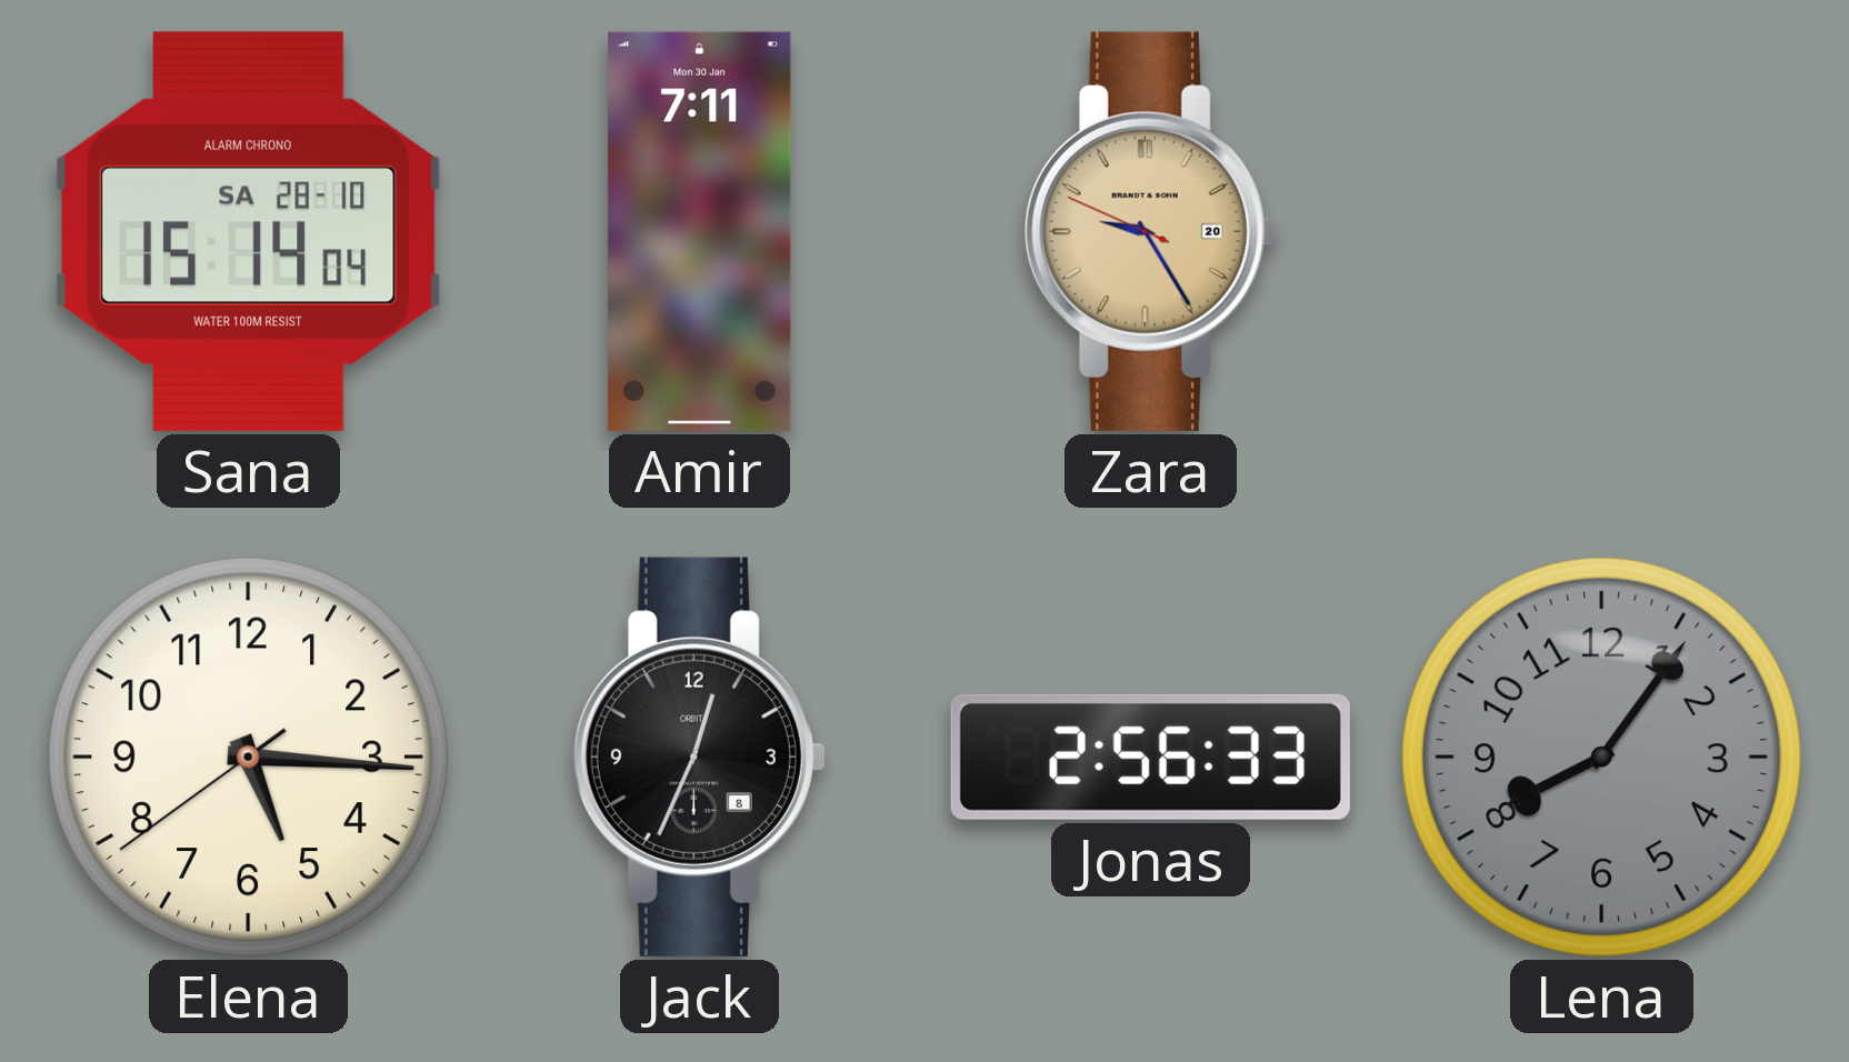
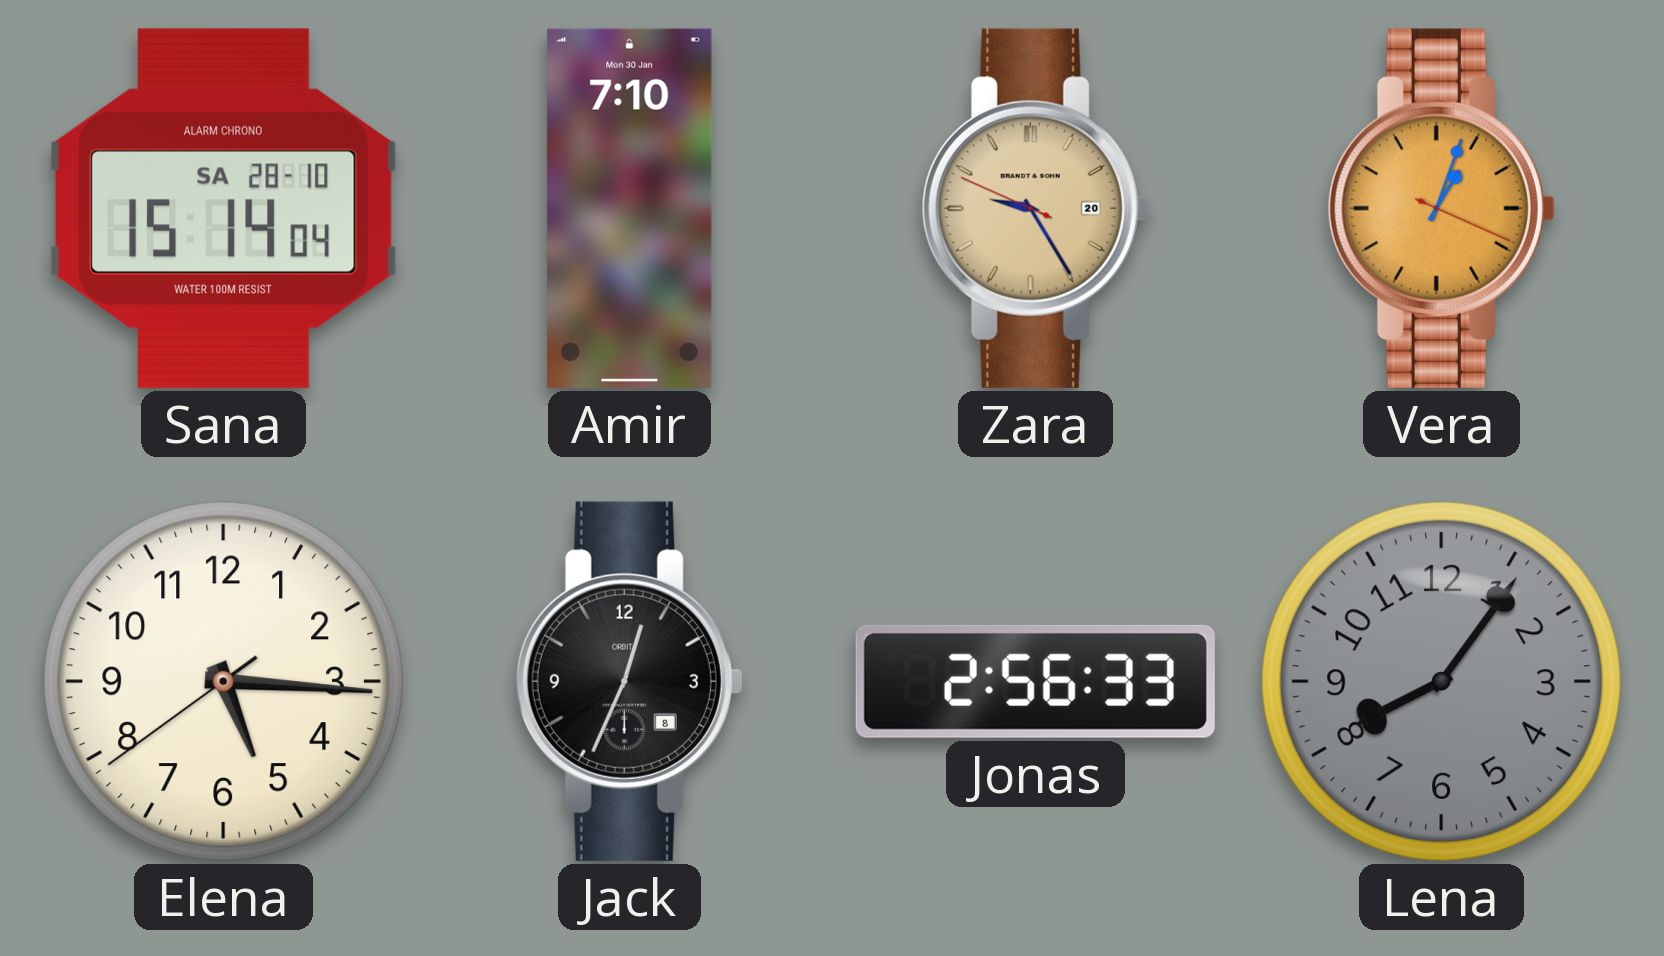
Amir: 7:11 -> 7:10
Vera: none -> 1:03
